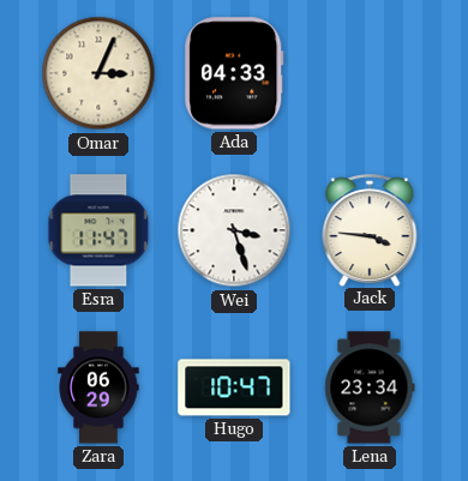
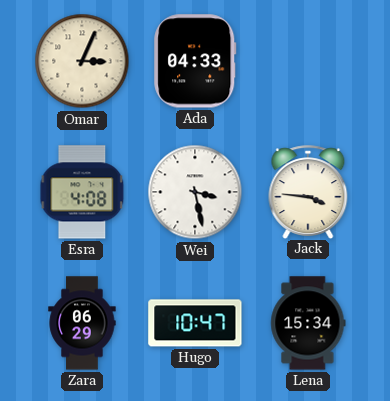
Esra: 11:47 -> 4:08
Wei: 3:27 -> 3:28
Lena: 23:34 -> 15:34
